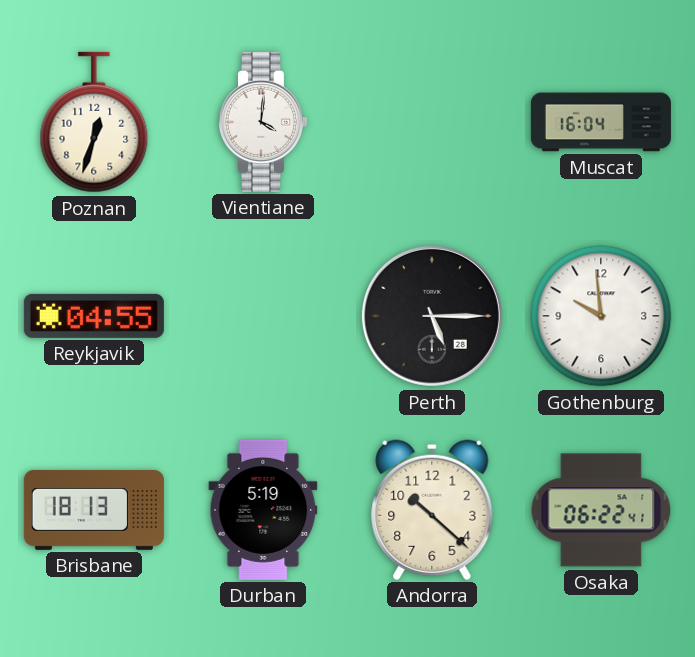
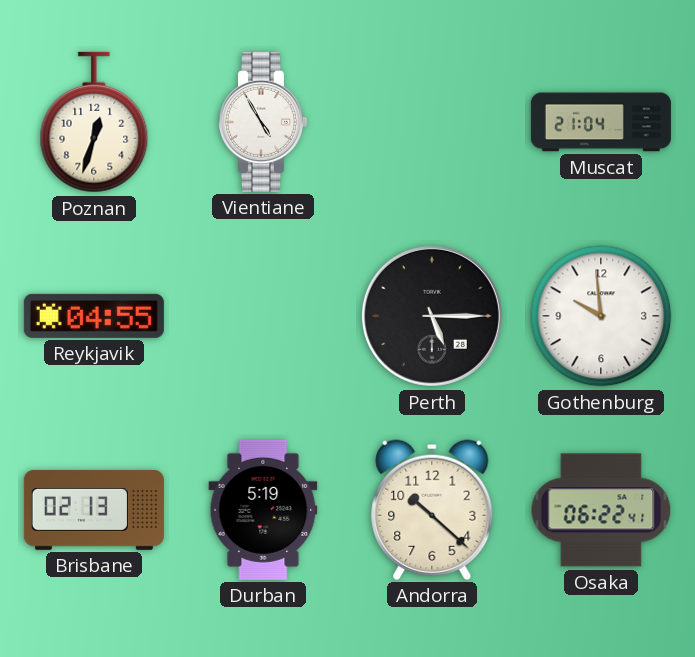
Vientiane: 4:01 -> 4:55
Muscat: 16:04 -> 21:04
Brisbane: 18:13 -> 02:13
